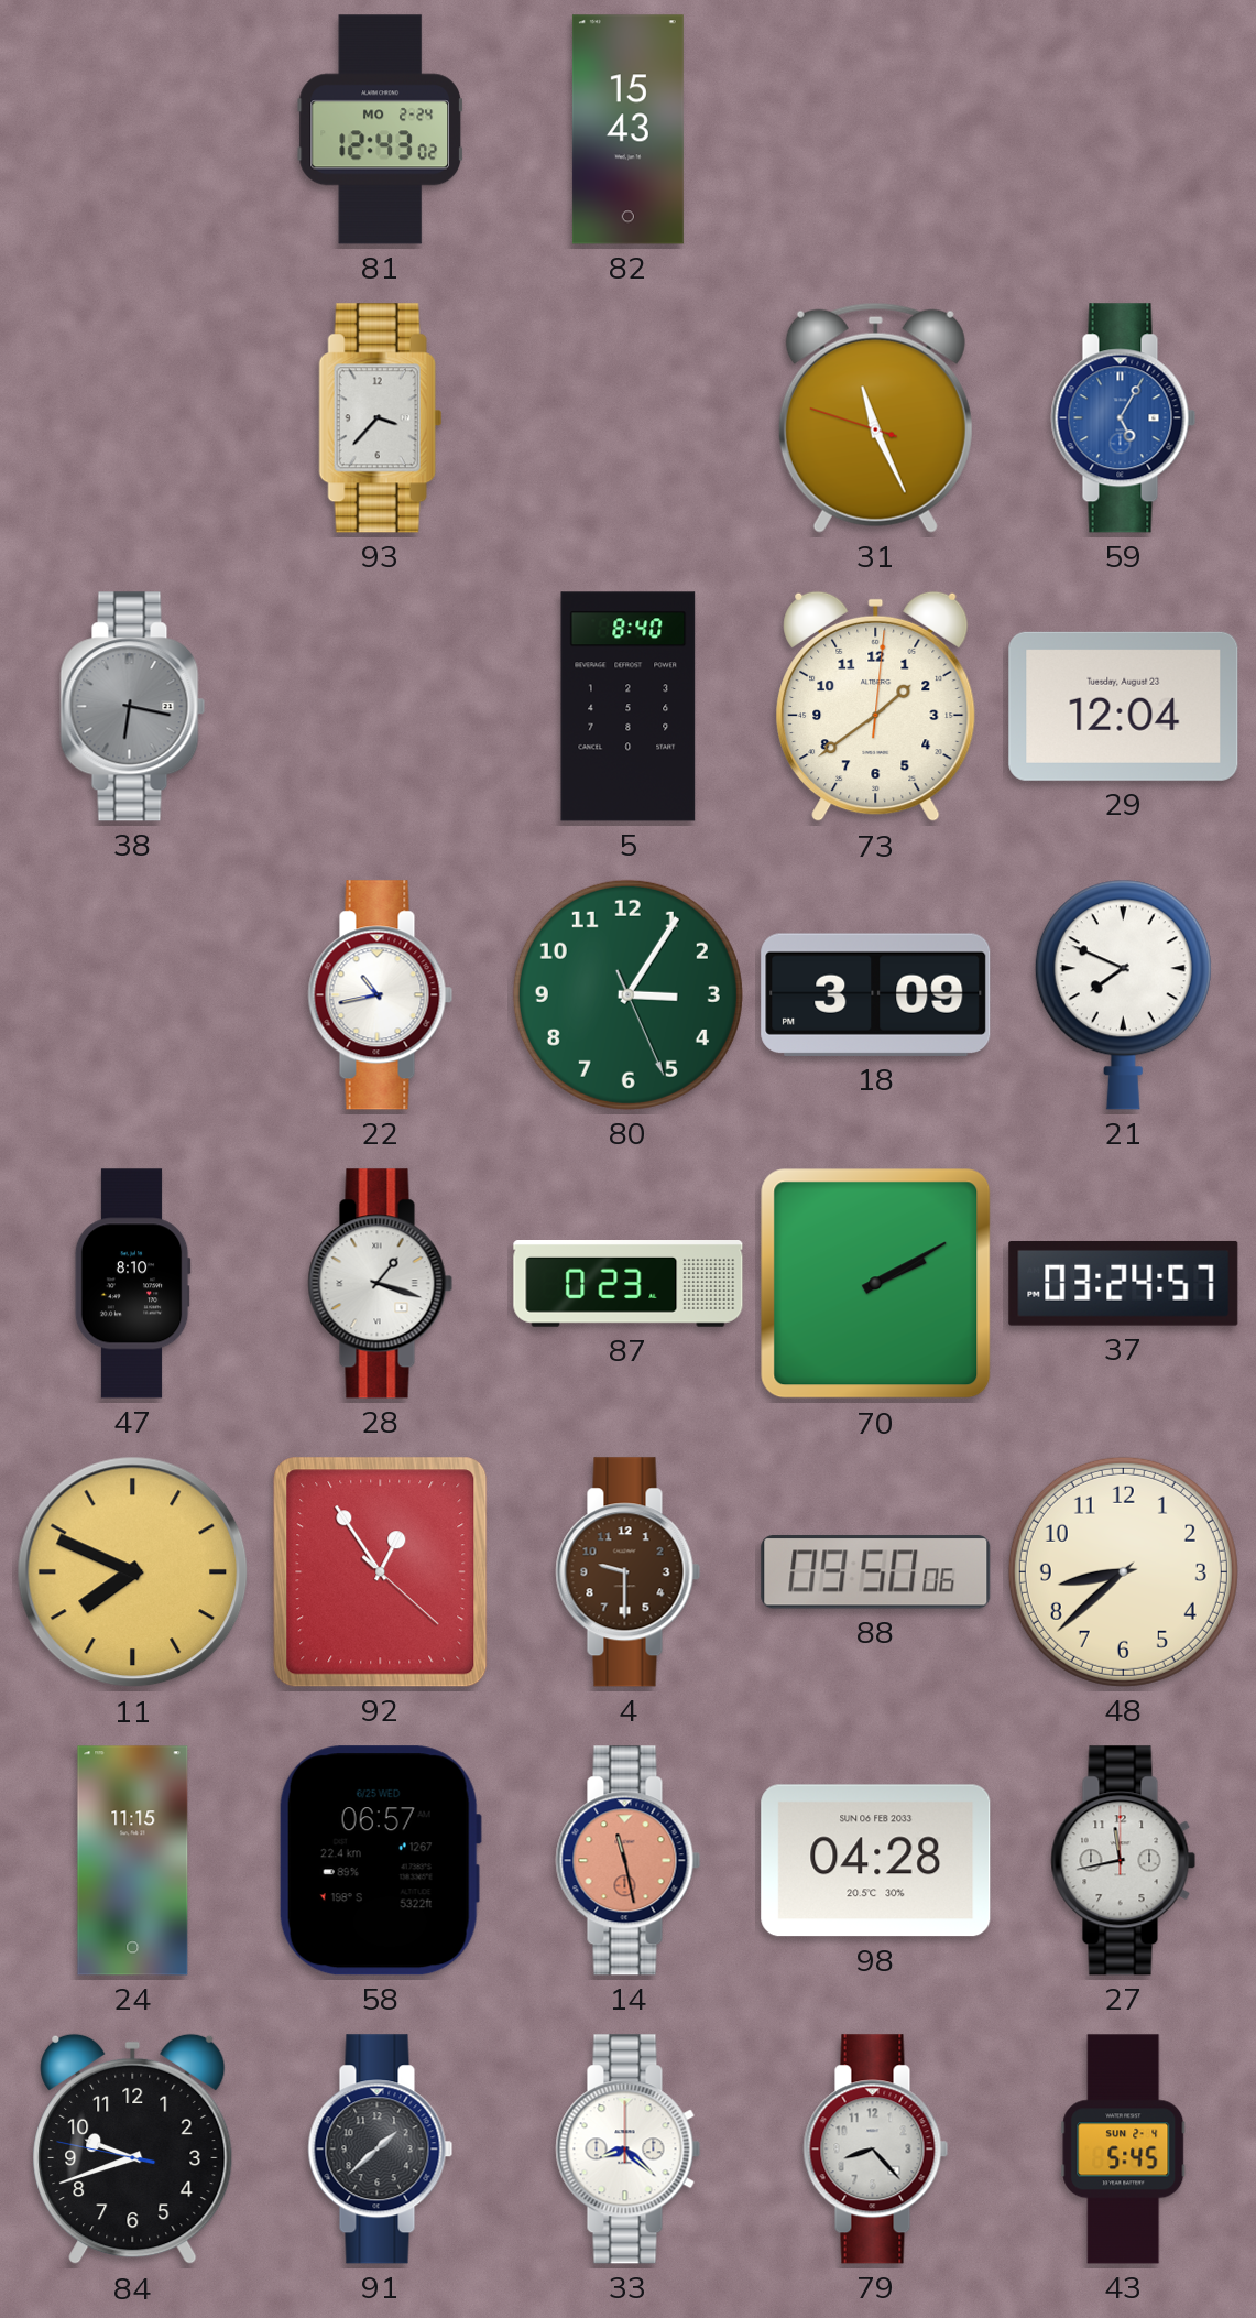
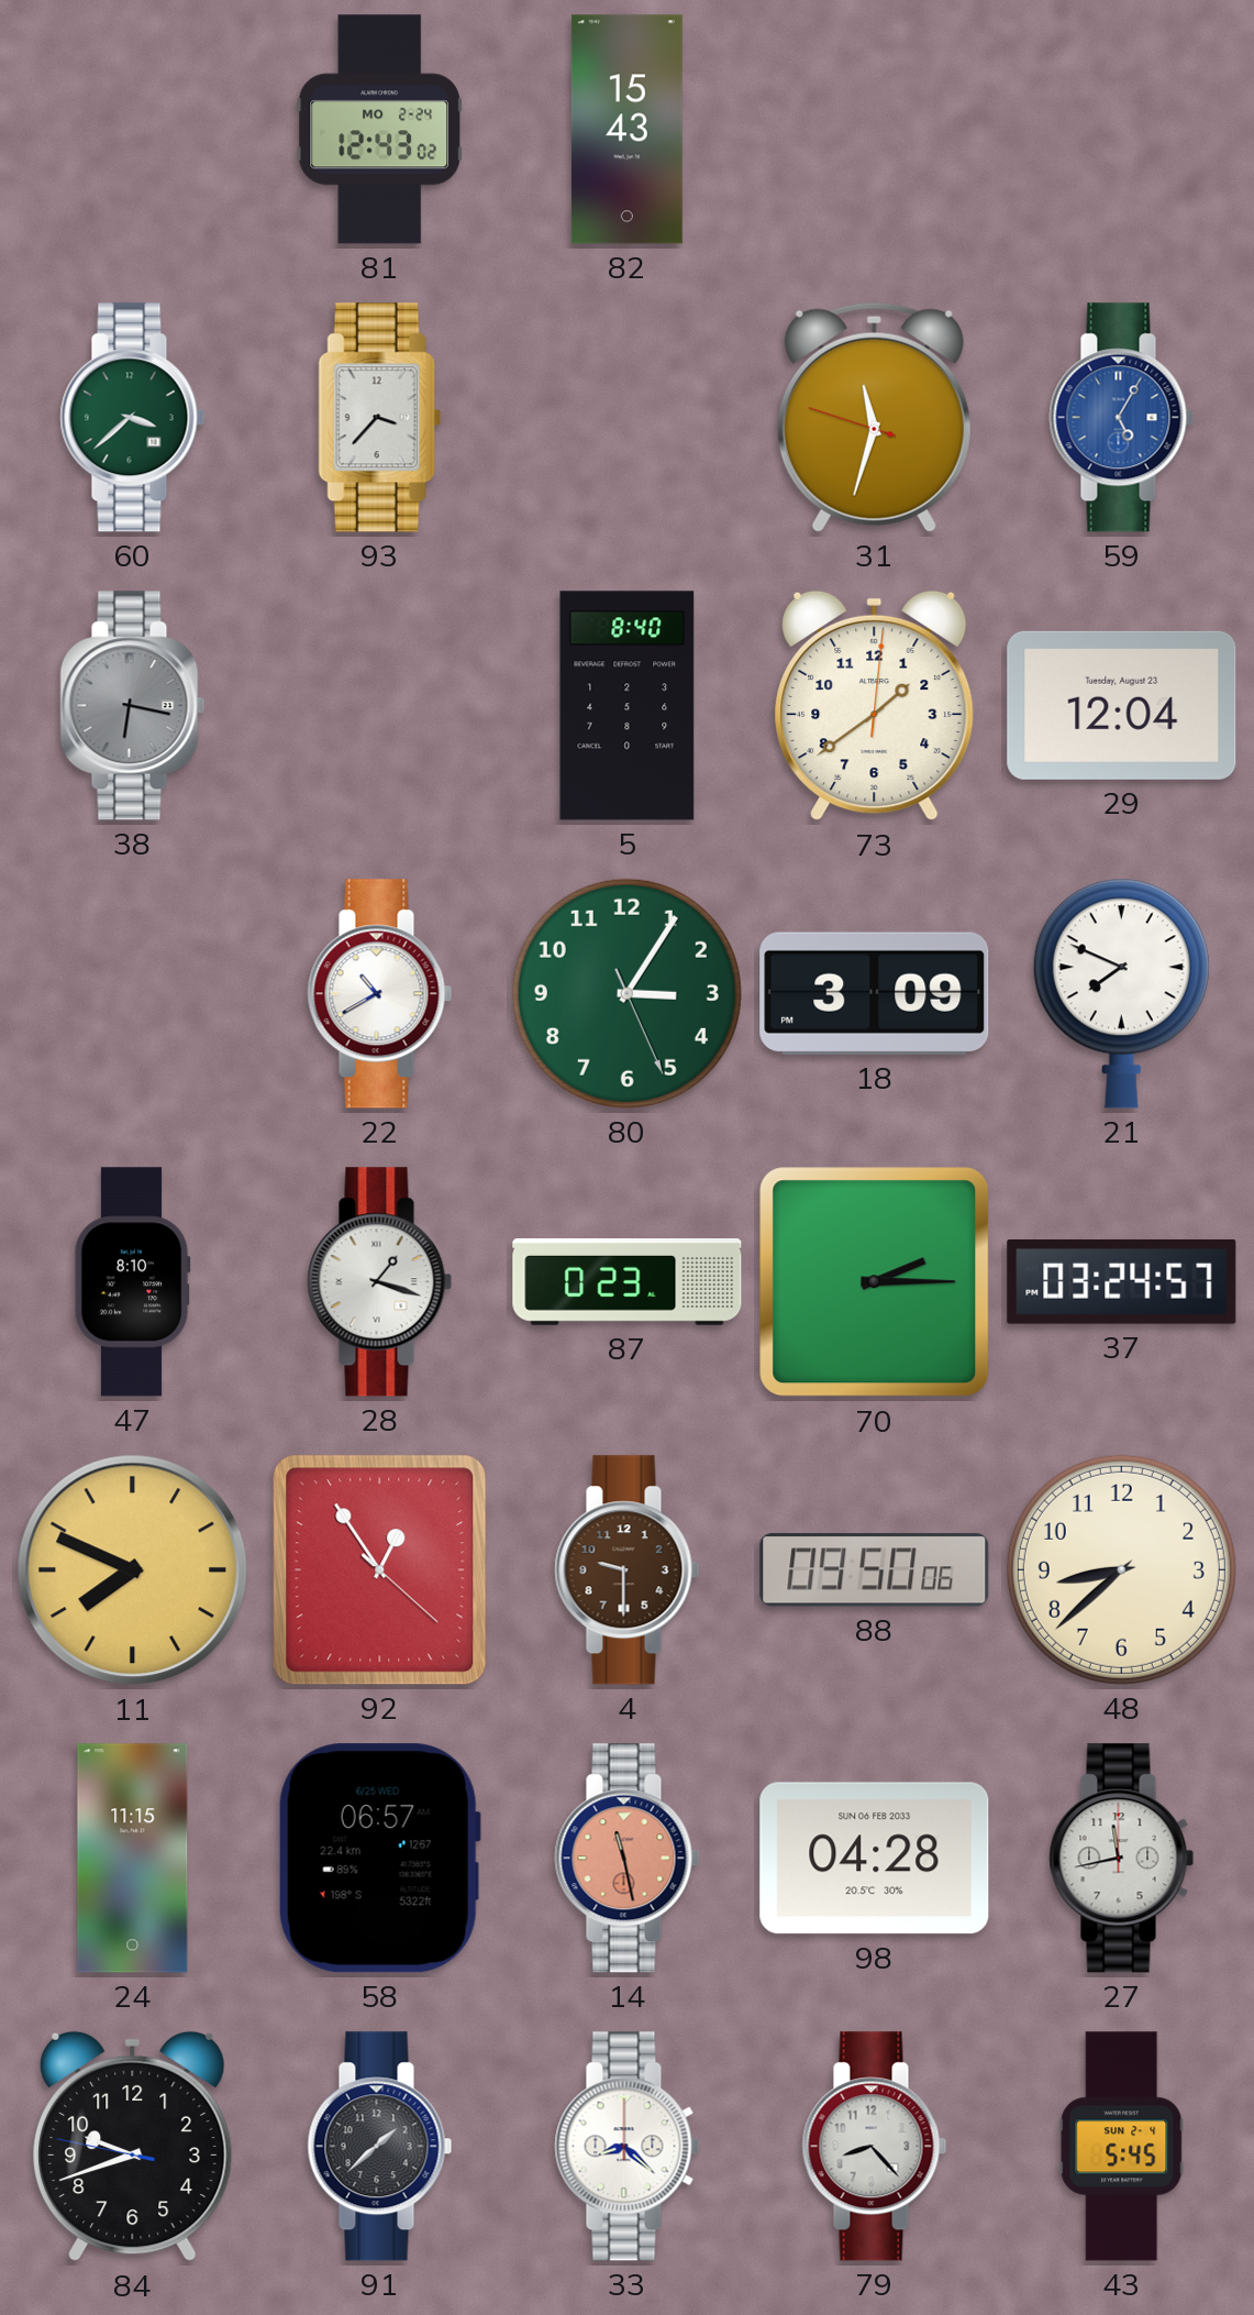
60: none -> 3:38
31: 11:25 -> 11:32
22: 10:43 -> 10:40
70: 2:10 -> 2:15
